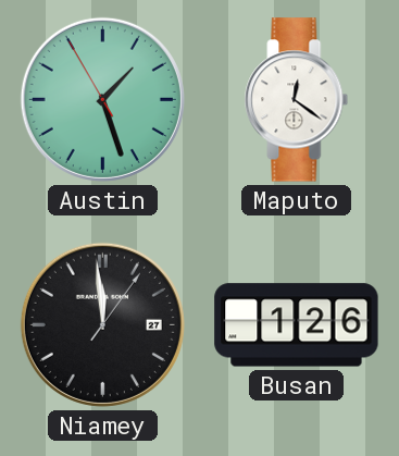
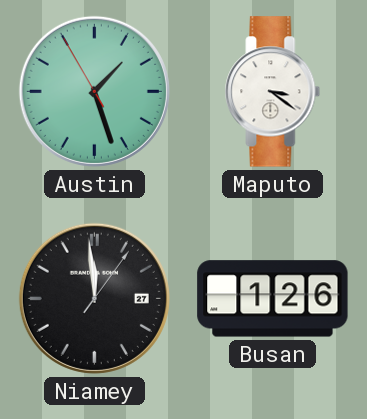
Maputo: 12:21 -> 3:21
